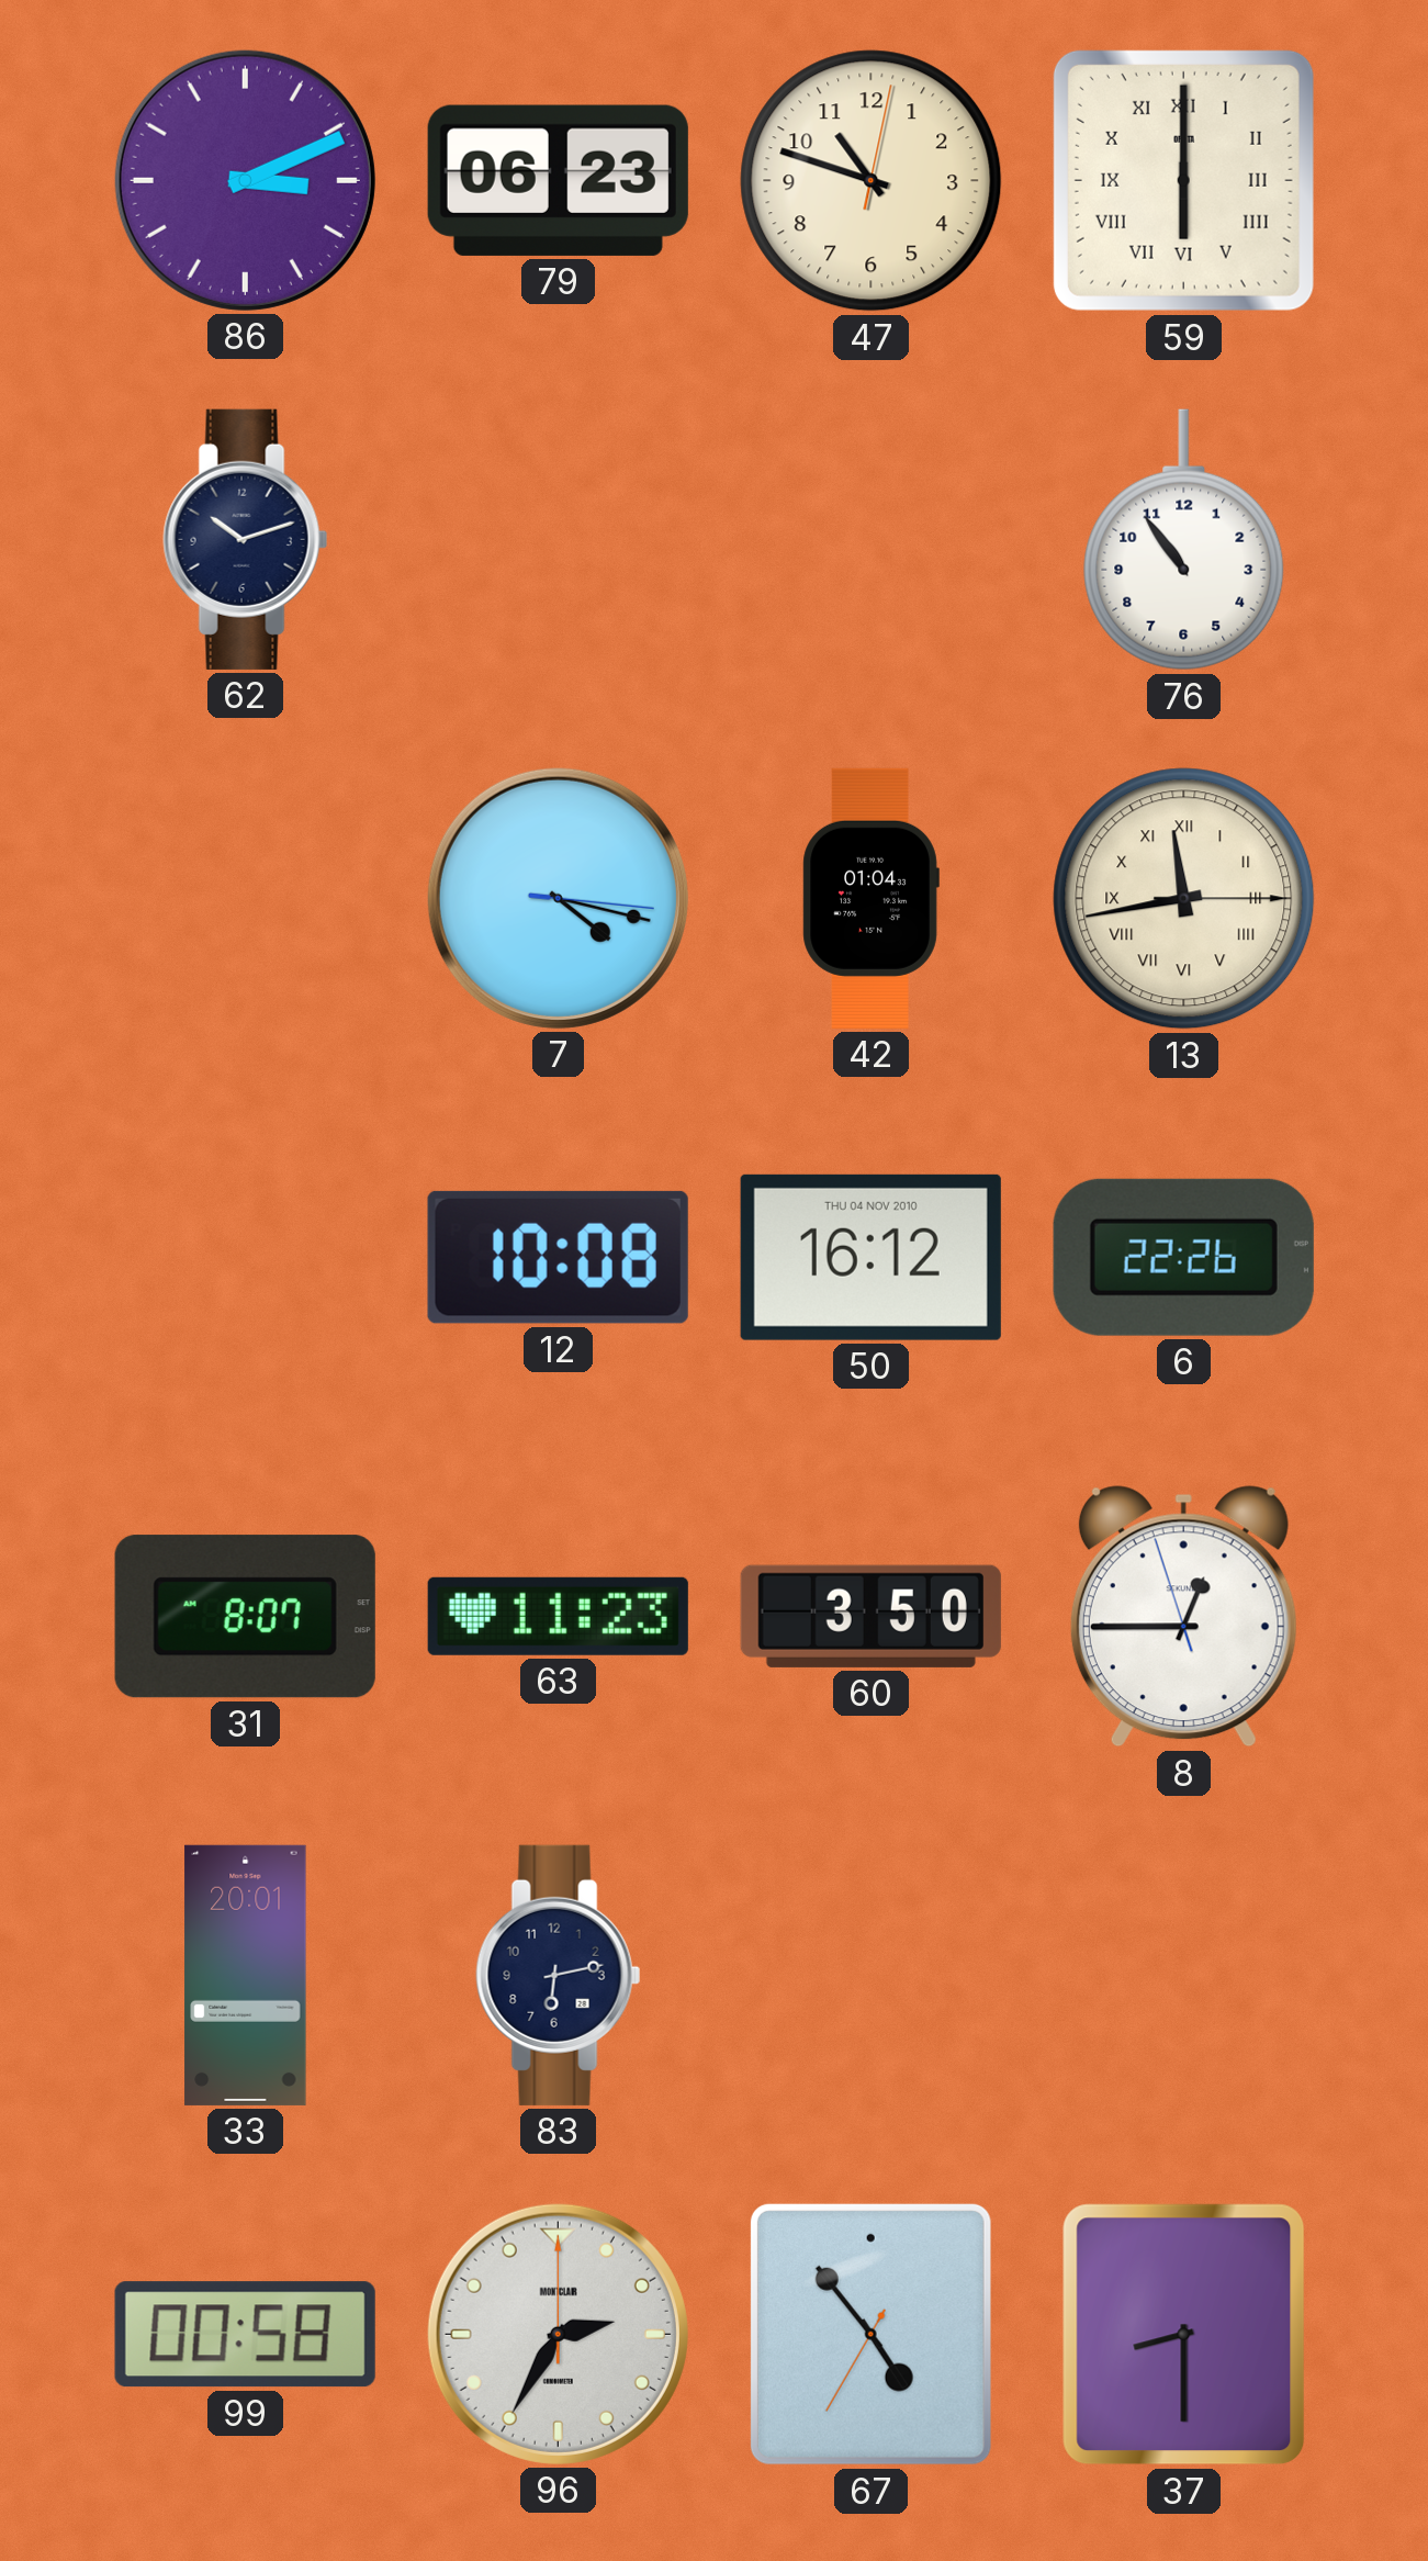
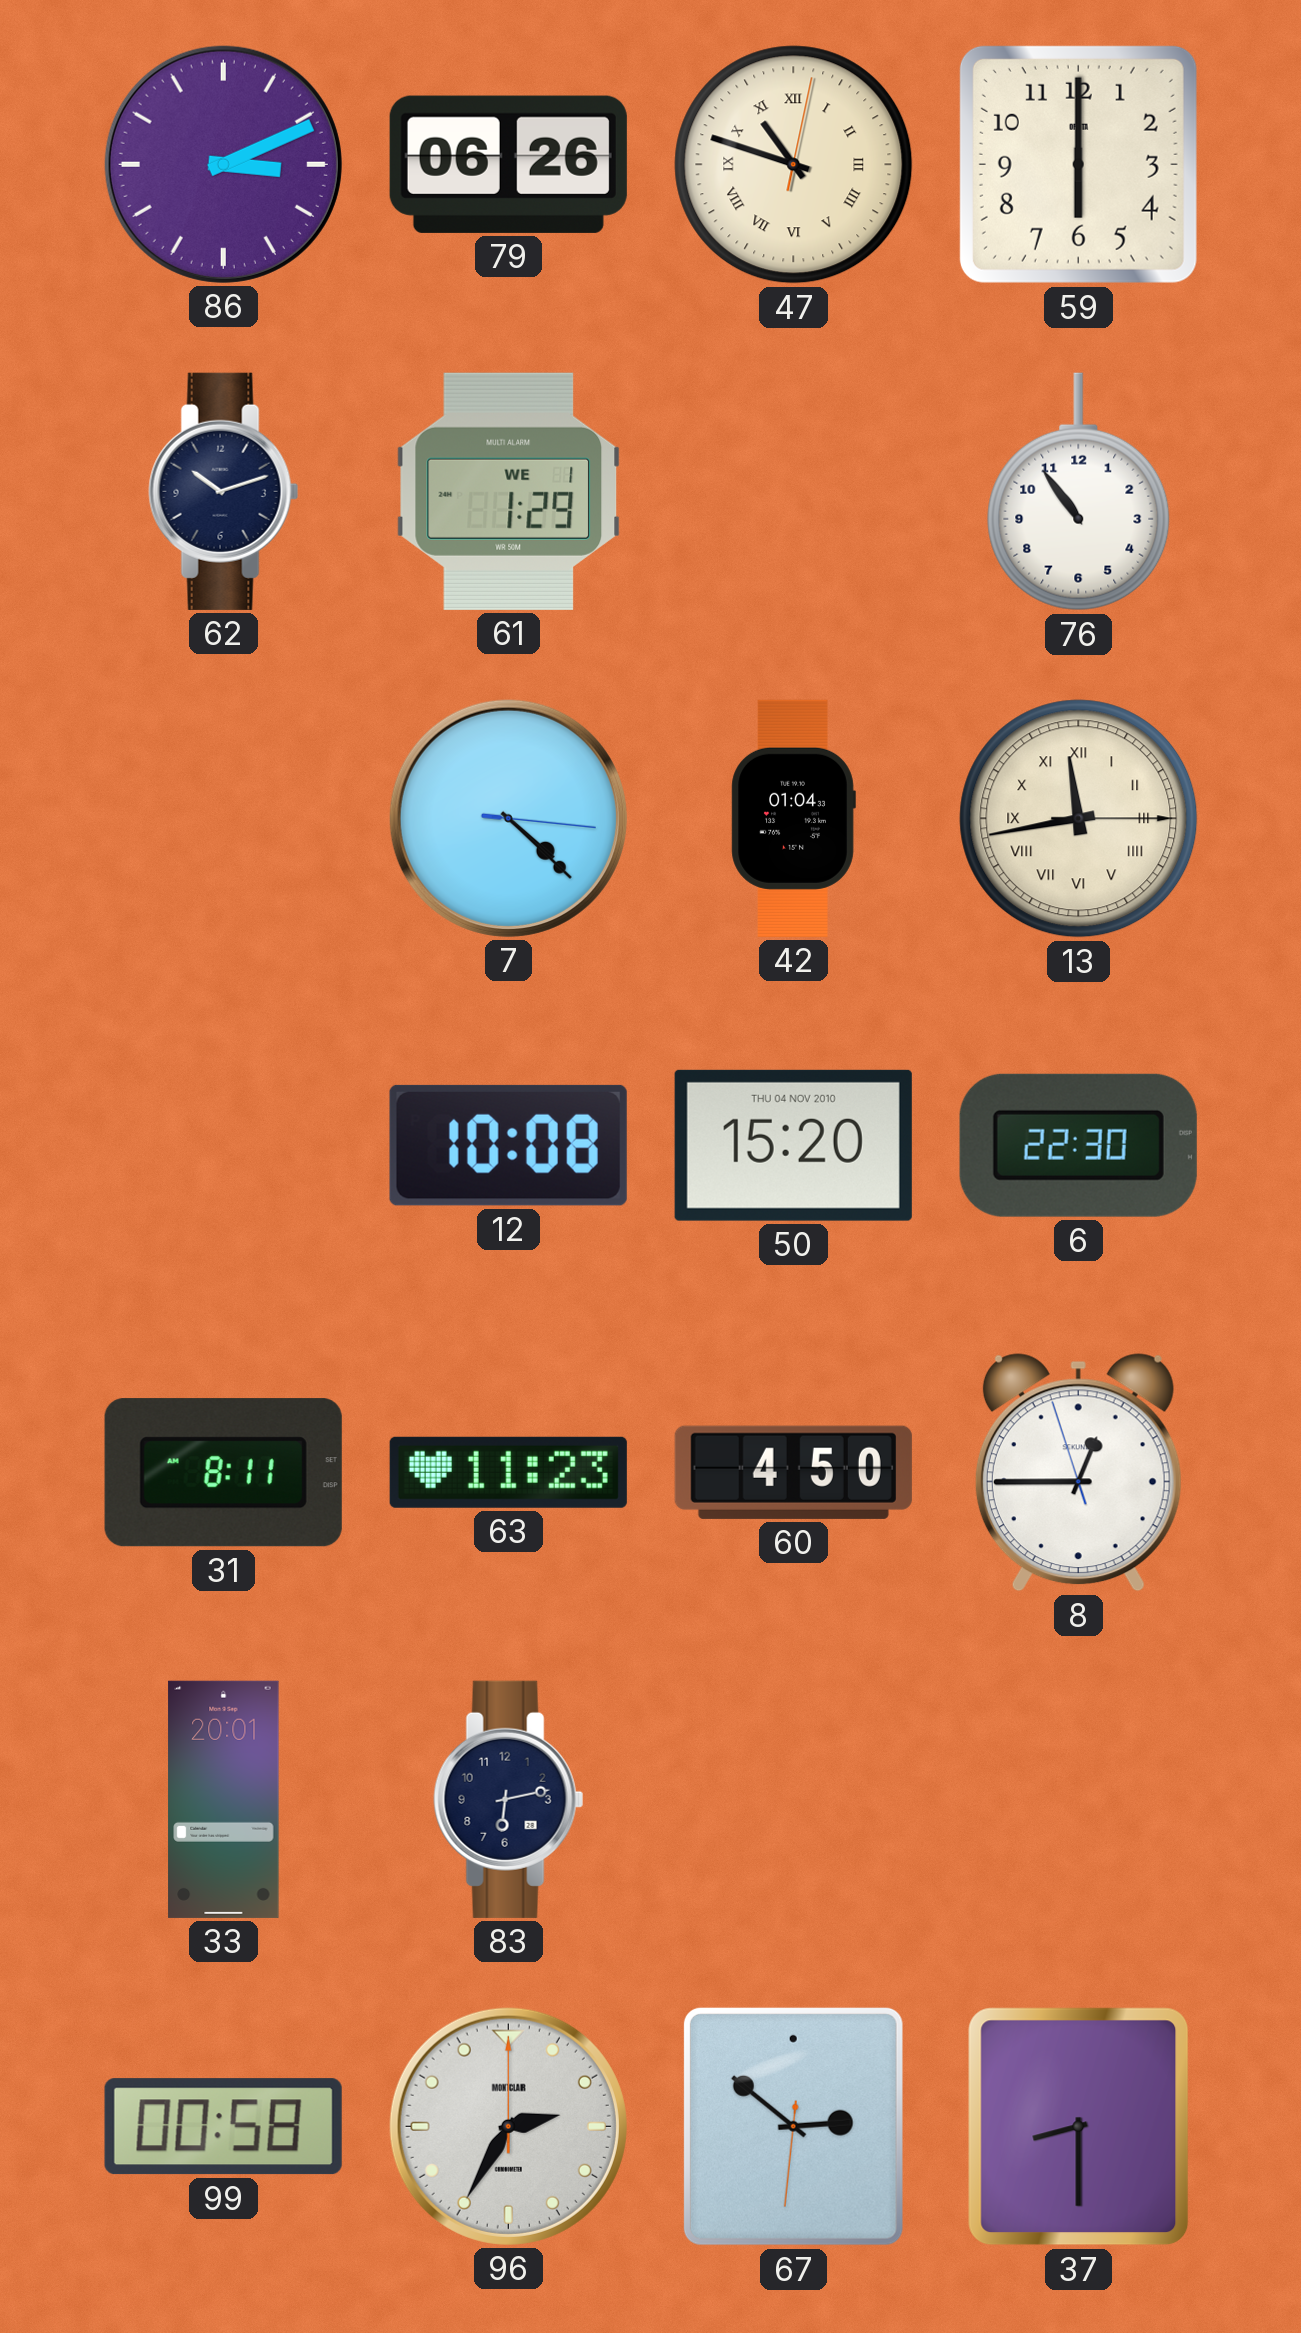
79: 06:23 -> 06:26
47 numerals: Arabic -> Roman
59 numerals: Roman -> Arabic
61: none -> 1:29
7: 4:17 -> 4:22
50: 16:12 -> 15:20
6: 22:26 -> 22:30
31: 8:07 -> 8:11
60: 3:50 -> 4:50
67: 4:53 -> 2:51
